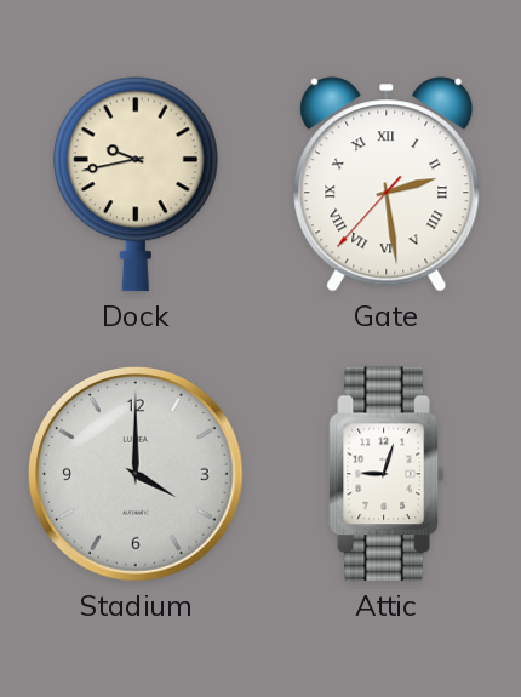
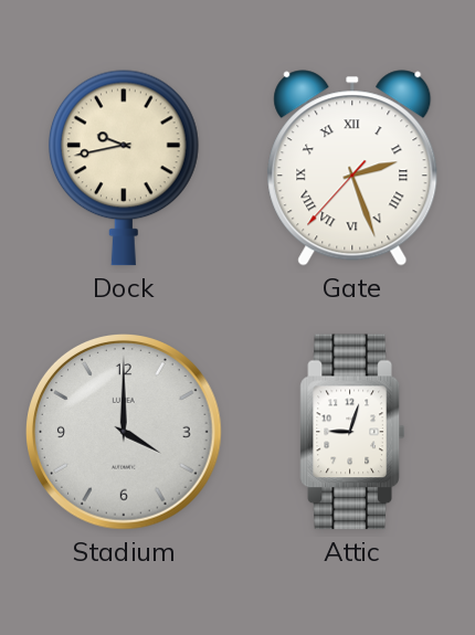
Gate: 2:28 -> 2:26
